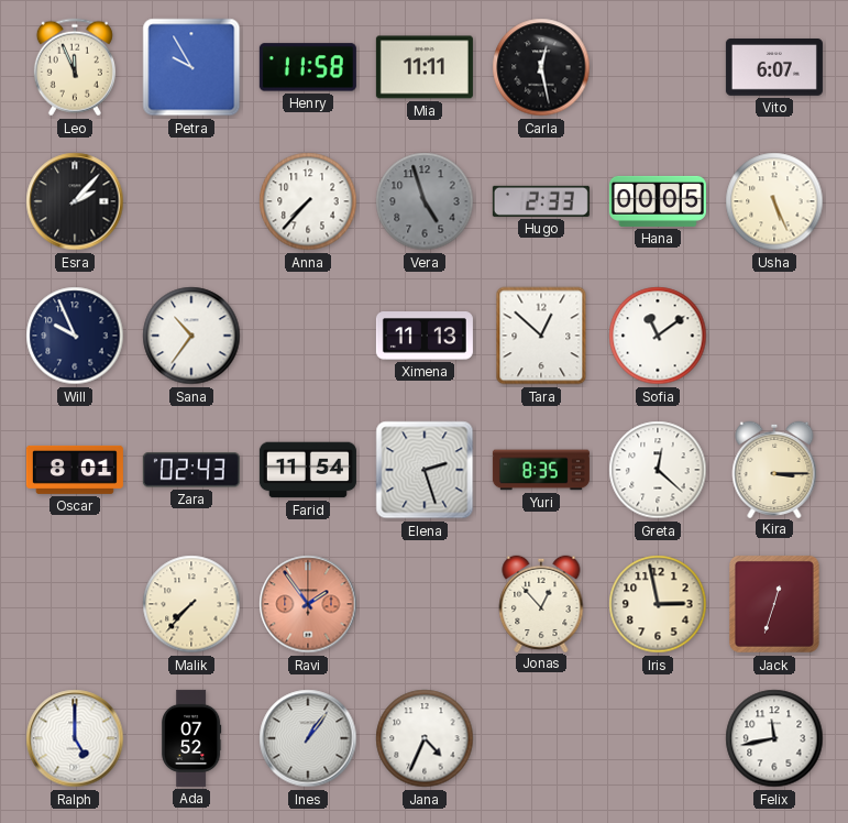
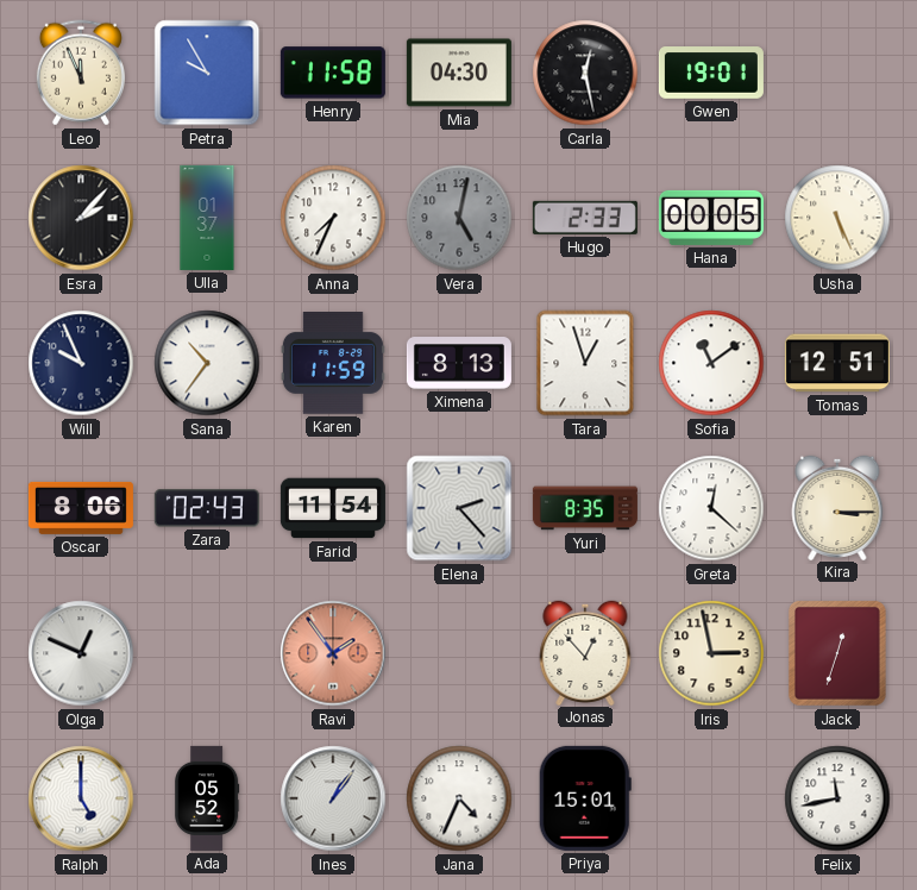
Mia: 11:11 -> 04:30
Gwen: none -> 19:01
Vito: 6:07 -> none
Ulla: none -> 01:37
Anna: 7:37 -> 7:34
Vera: 4:57 -> 5:02
Karen: none -> 11:59
Ximena: 11:13 -> 8:13
Tara: 12:52 -> 12:57
Tomas: none -> 12:51
Oscar: 8:01 -> 8:06
Elena: 2:27 -> 2:23
Olga: none -> 12:49
Malik: 7:37 -> none
Ada: 07:52 -> 05:52
Priya: none -> 15:01
